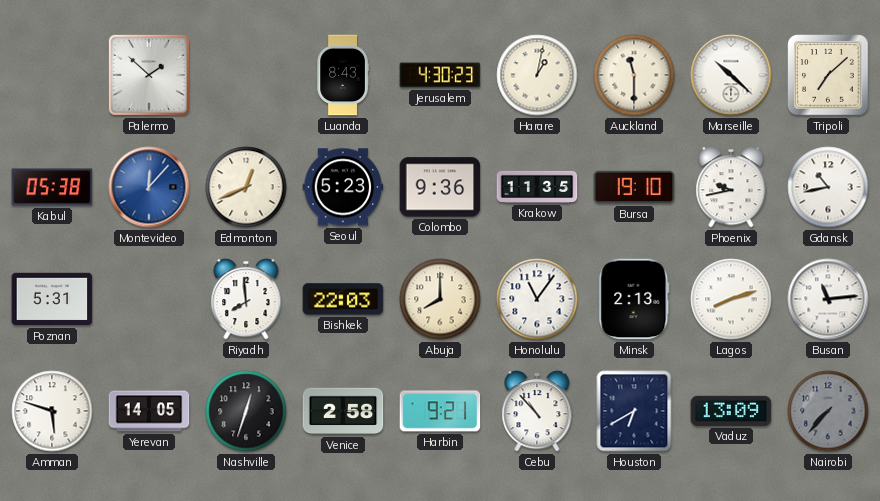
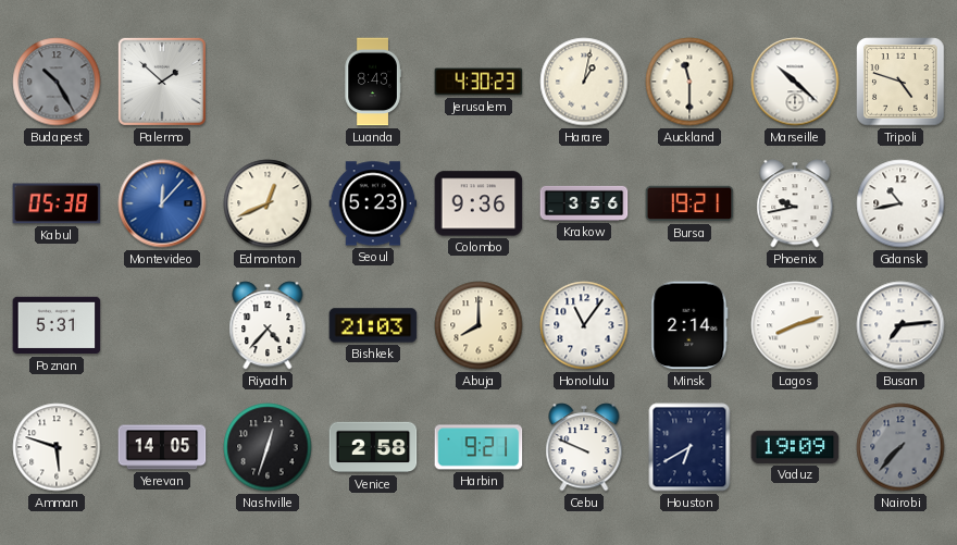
Budapest: none -> 10:25
Tripoli: 7:08 -> 4:48
Krakow: 11:35 -> 3:56
Bursa: 19:10 -> 19:21
Riyadh: 7:59 -> 4:37
Bishkek: 22:03 -> 21:03
Minsk: 2:13 -> 2:14
Busan: 11:14 -> 7:14
Cebu: 10:53 -> 9:49
Vaduz: 13:09 -> 19:09
